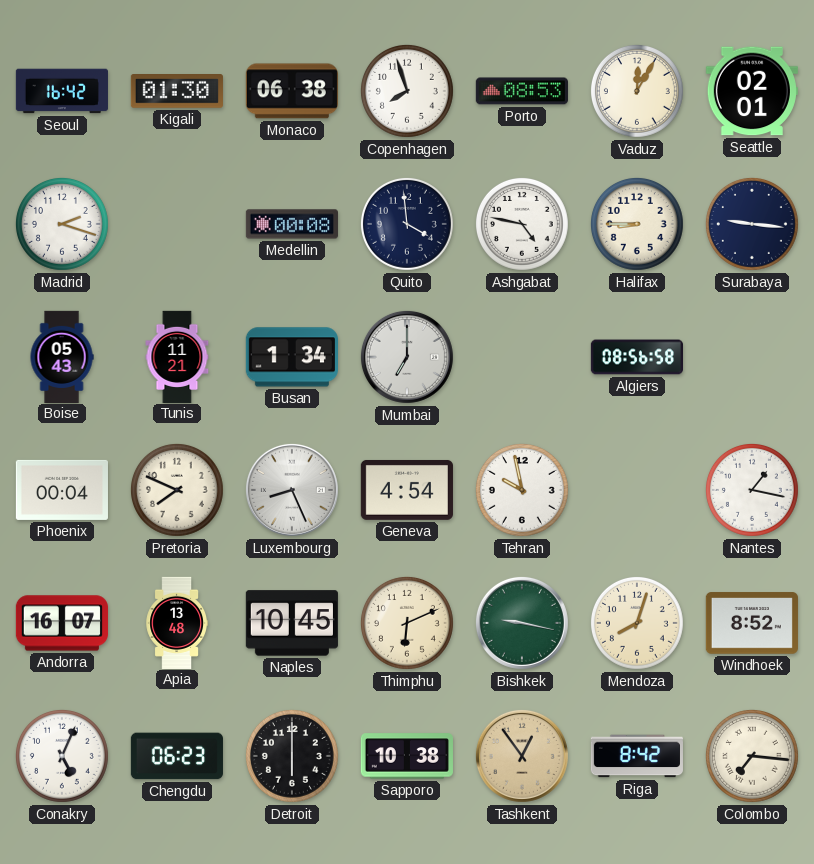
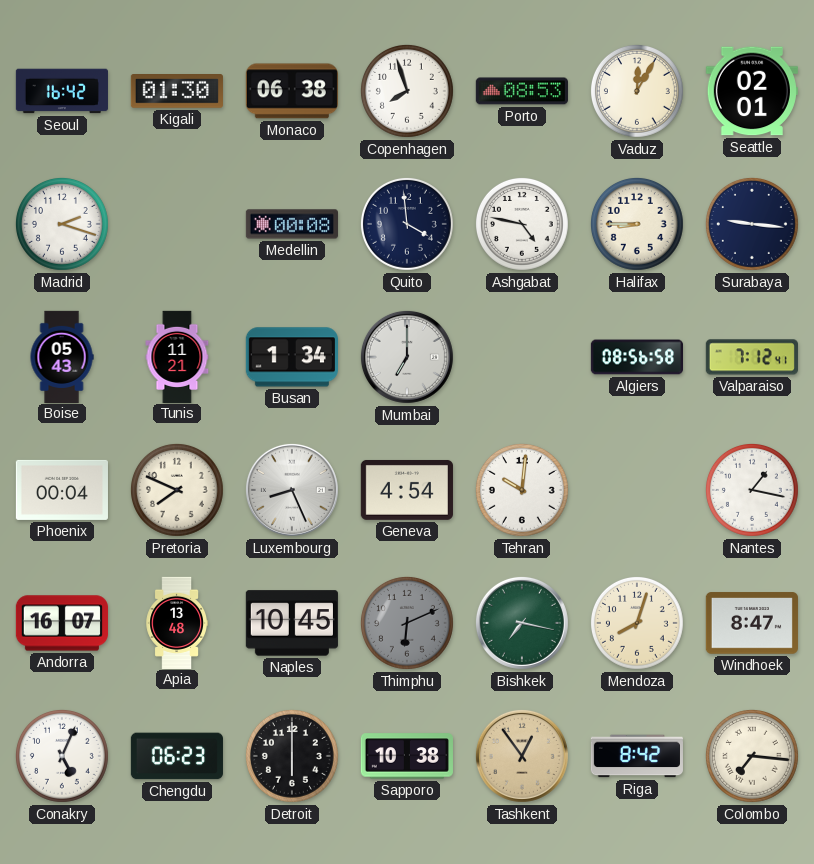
Valparaiso: none -> 7:12
Tehran: 9:58 -> 10:01
Thimphu dial: cream -> grey
Bishkek: 9:17 -> 7:17
Windhoek: 8:52 -> 8:47
